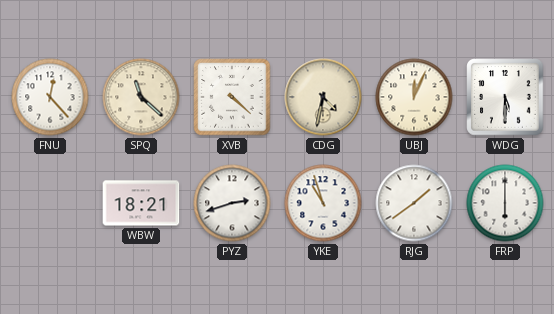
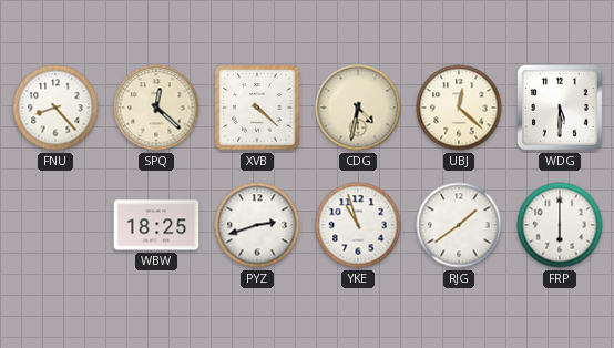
FNU: 12:23 -> 8:23
SPQ: 11:22 -> 12:22
UBJ: 12:04 -> 12:22
WBW: 18:21 -> 18:25
